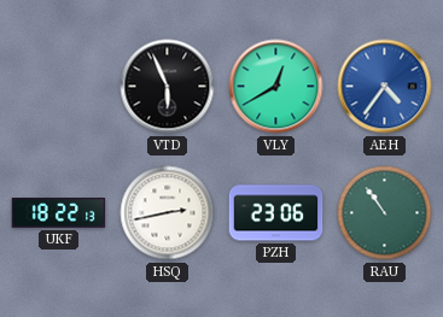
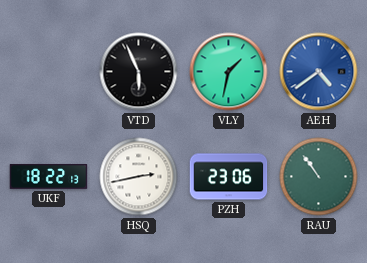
VLY: 12:40 -> 1:32
AEH: 4:36 -> 4:39
